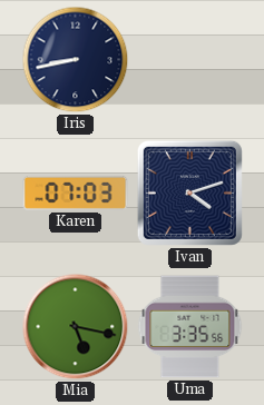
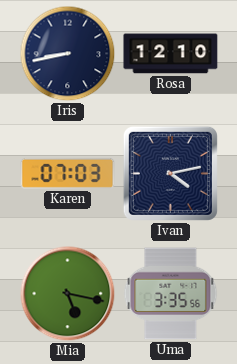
Rosa: none -> 12:10
Ivan: 4:12 -> 4:13
